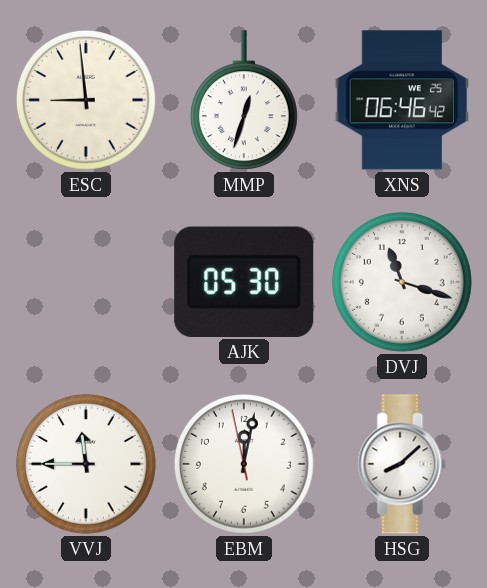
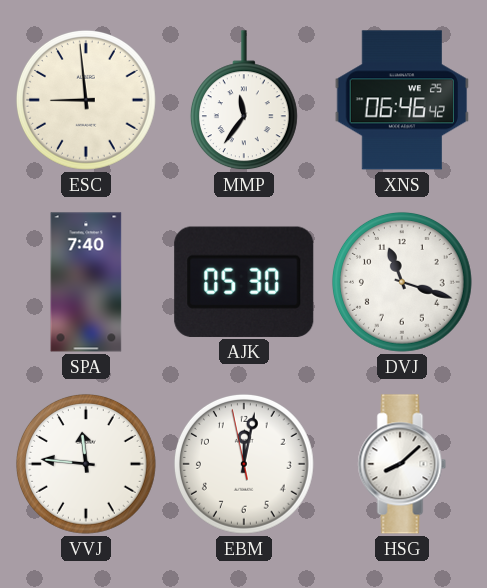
MMP: 12:33 -> 11:36
SPA: none -> 7:40
VVJ: 11:45 -> 11:46
